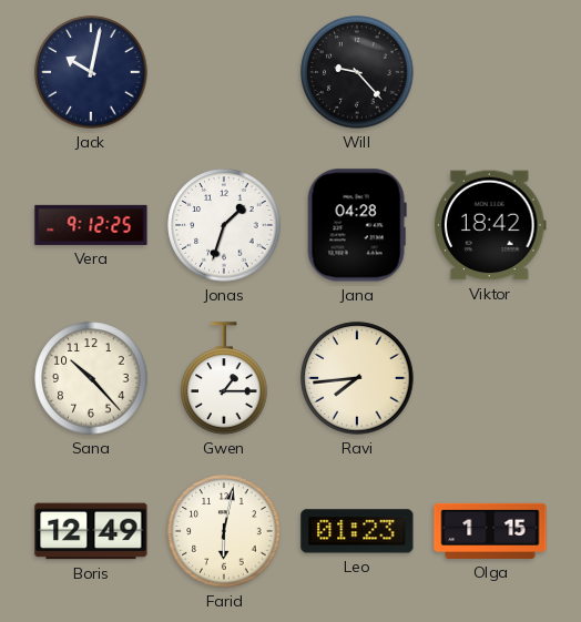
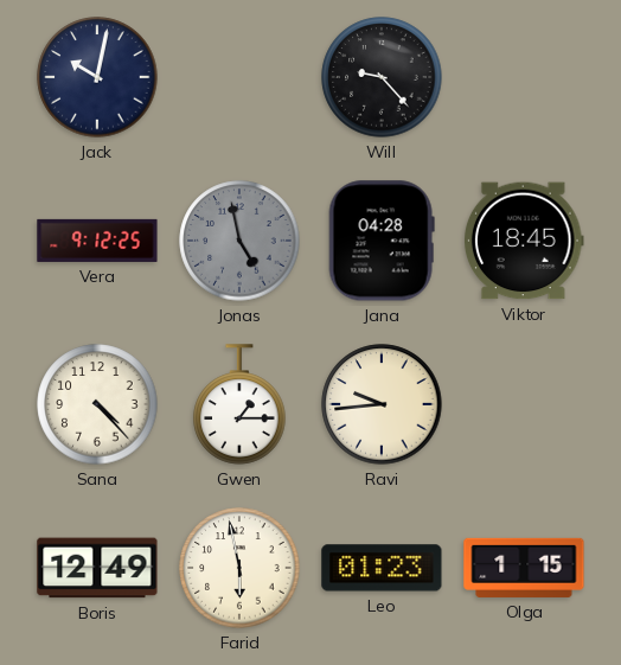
Jonas: 1:33 -> 4:58
Jonas dial: white -> grey
Viktor: 18:42 -> 18:45
Sana: 10:23 -> 4:23
Ravi: 7:44 -> 9:44
Farid: 6:02 -> 5:58
